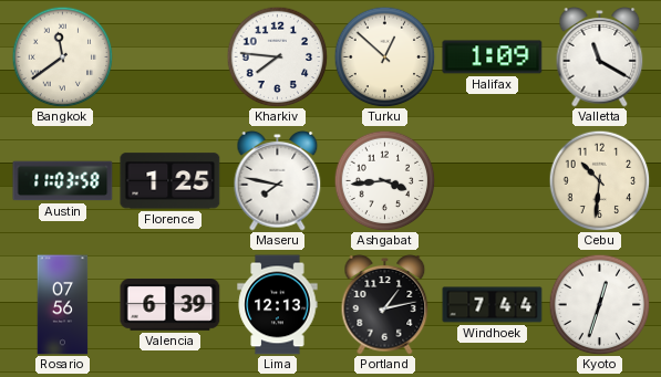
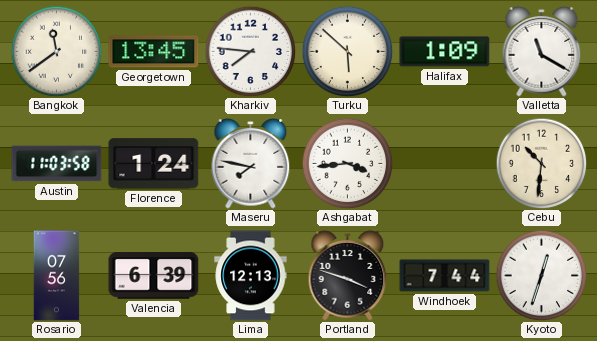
Georgetown: none -> 13:45
Turku: 12:52 -> 5:52
Florence: 1:25 -> 1:24
Portland: 1:13 -> 3:48
